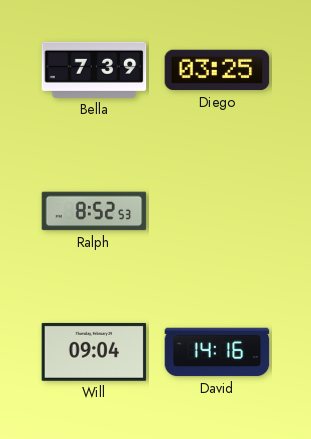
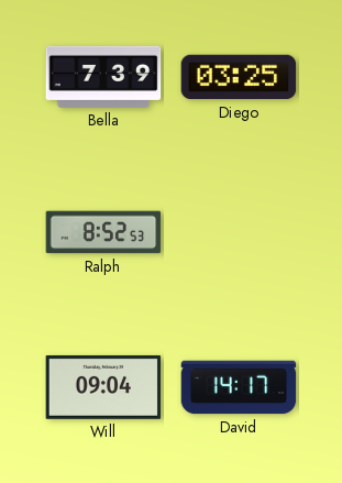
David: 14:16 -> 14:17
